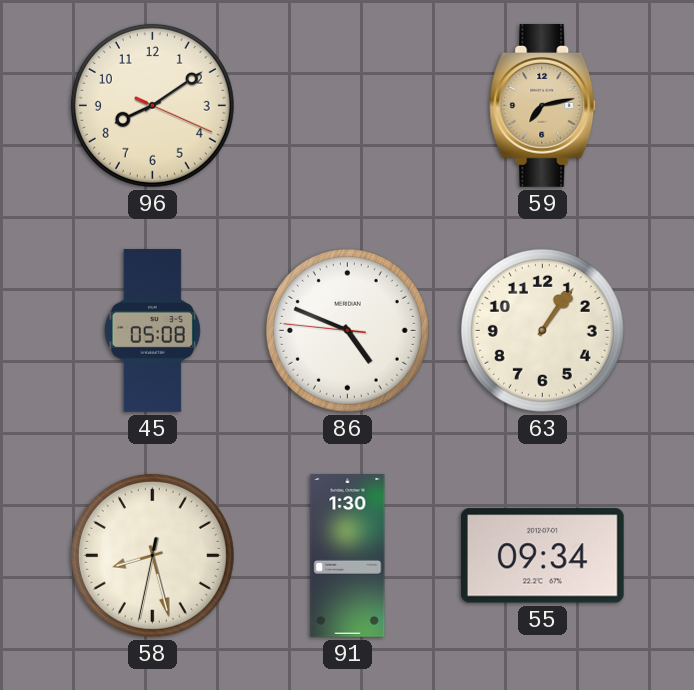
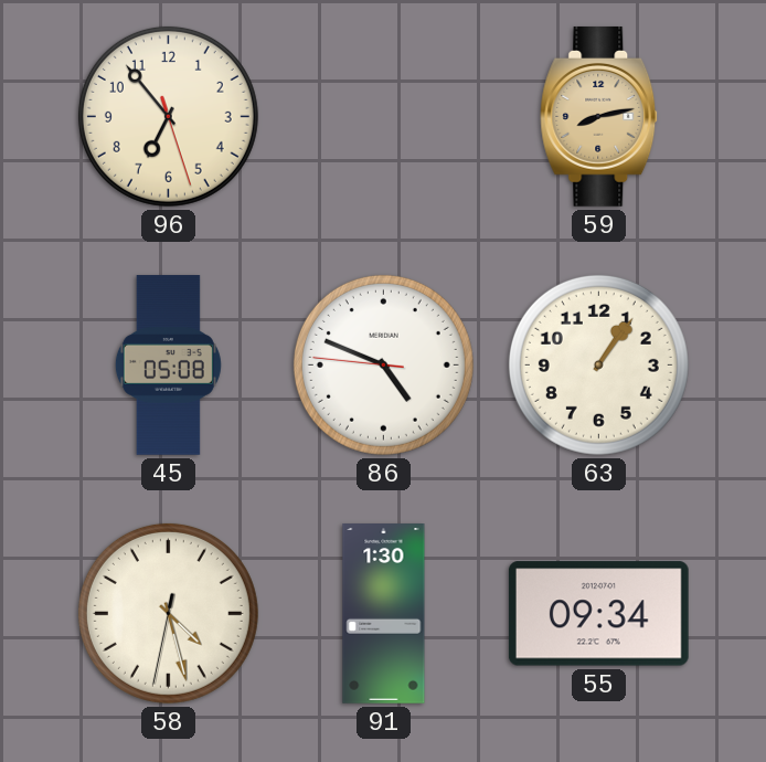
96: 8:09 -> 6:53
59: 7:13 -> 8:13
58: 8:27 -> 4:27
